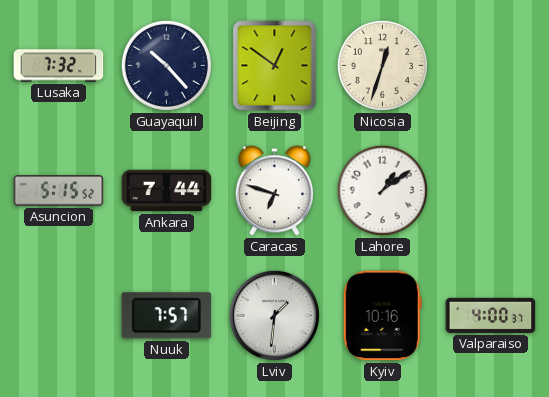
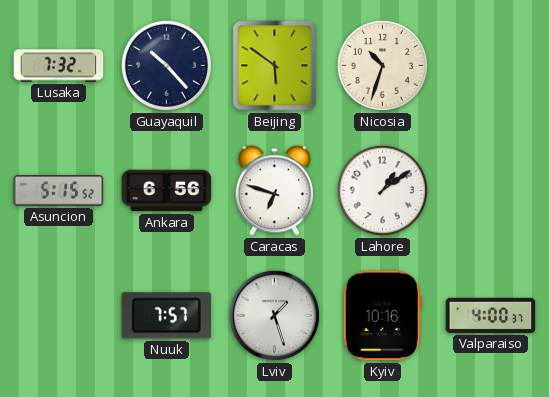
Beijing: 12:51 -> 5:51
Nicosia: 12:33 -> 10:33
Ankara: 7:44 -> 6:56
Lviv: 1:31 -> 1:27
